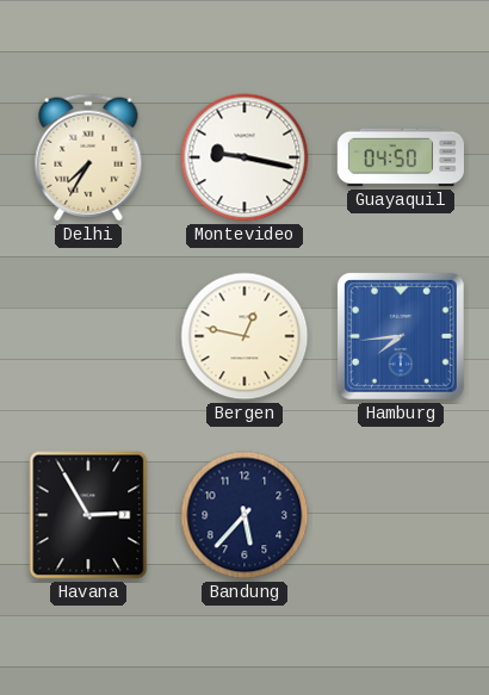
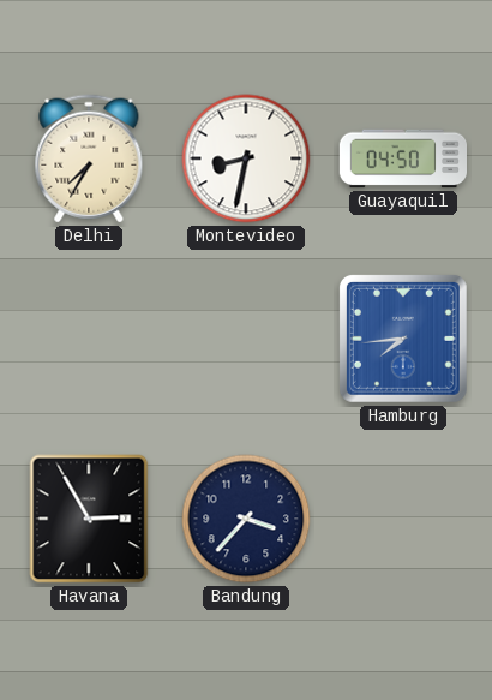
Montevideo: 9:17 -> 8:32
Bergen: 12:47 -> none
Bandung: 5:37 -> 3:37
